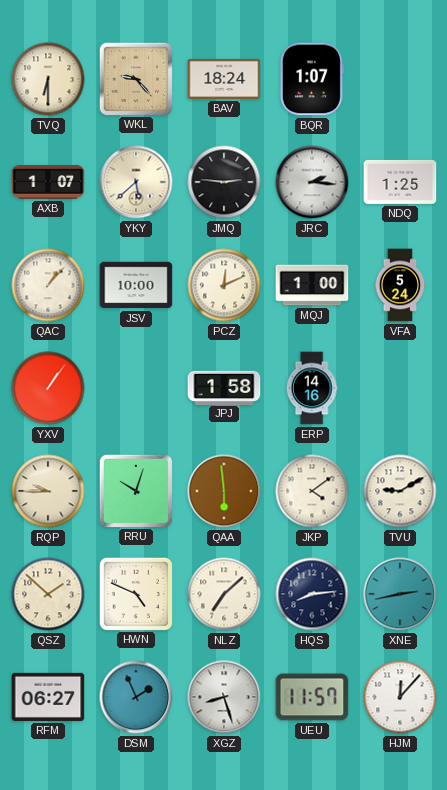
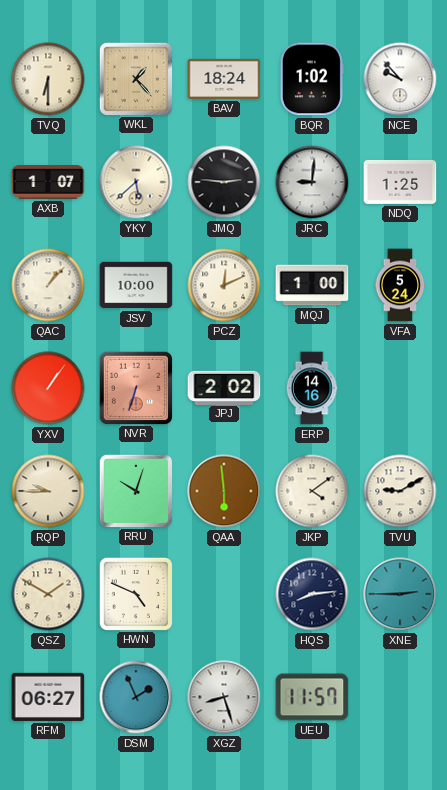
WKL: 9:23 -> 1:23
BQR: 1:07 -> 1:02
NCE: none -> 9:53
JRC: 2:16 -> 9:01
NVR: none -> 6:33
JPJ: 1:58 -> 2:02
QSZ: 1:52 -> 1:50
NLZ: 7:08 -> none
XNE: 2:43 -> 2:45
HJM: 12:07 -> none
